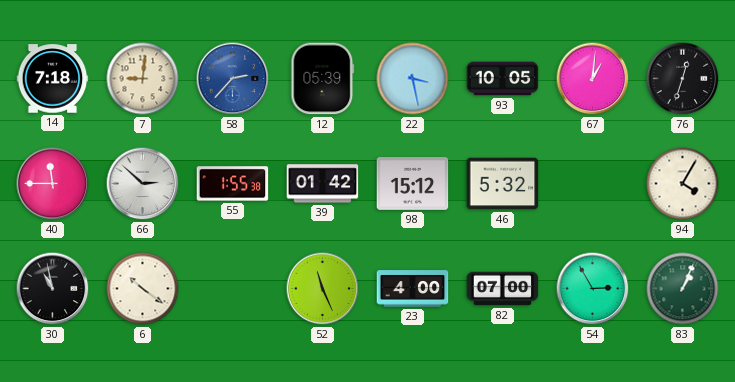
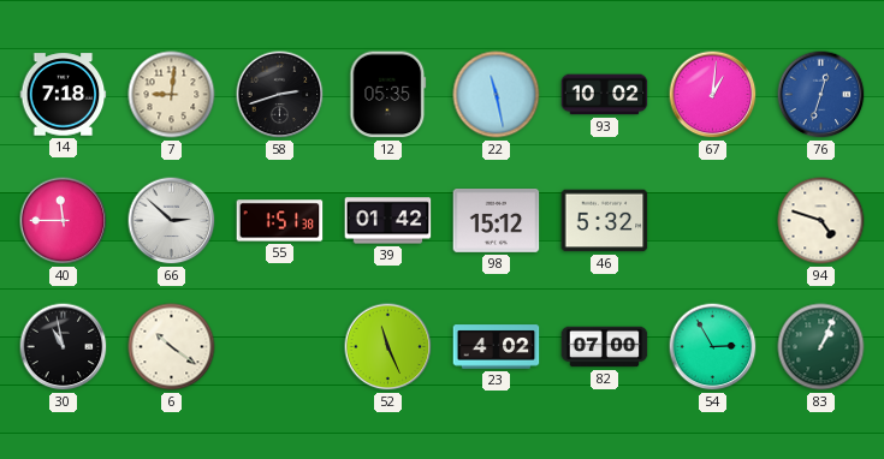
58: 2:37 -> 2:42
58 dial: blue -> black
12: 05:39 -> 05:35
22: 3:28 -> 11:28
93: 10:05 -> 10:02
76 dial: black -> blue
55: 1:55 -> 1:51
94: 4:05 -> 4:48
23: 4:00 -> 4:02
